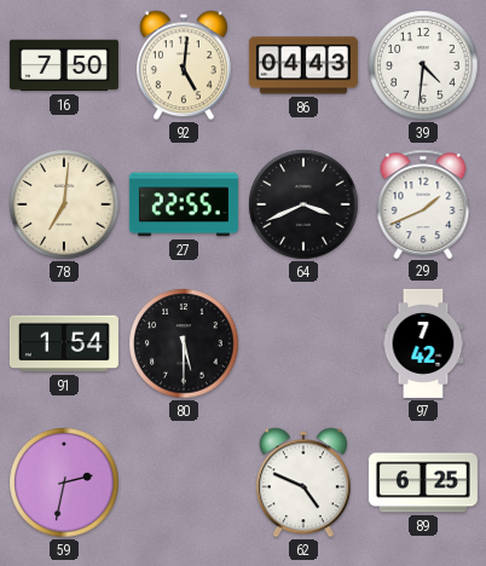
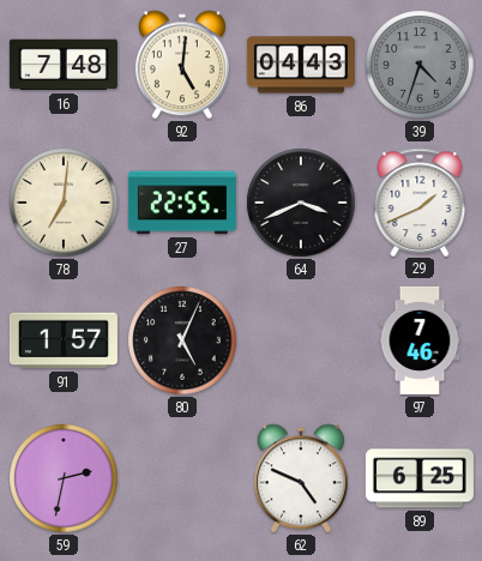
16: 7:50 -> 7:48
39: 4:31 -> 4:33
39 dial: white -> grey
91: 1:54 -> 1:57
80: 5:30 -> 5:04
97: 7:42 -> 7:46
